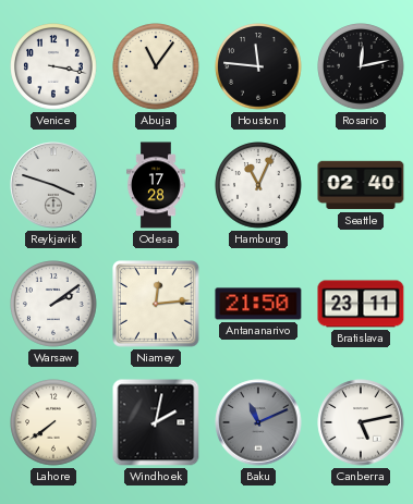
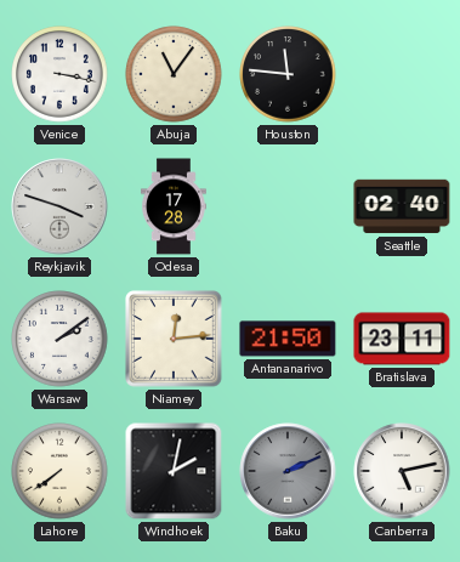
Rosario: 12:13 -> none
Hamburg: 11:04 -> none
Baku: 11:11 -> 2:11
